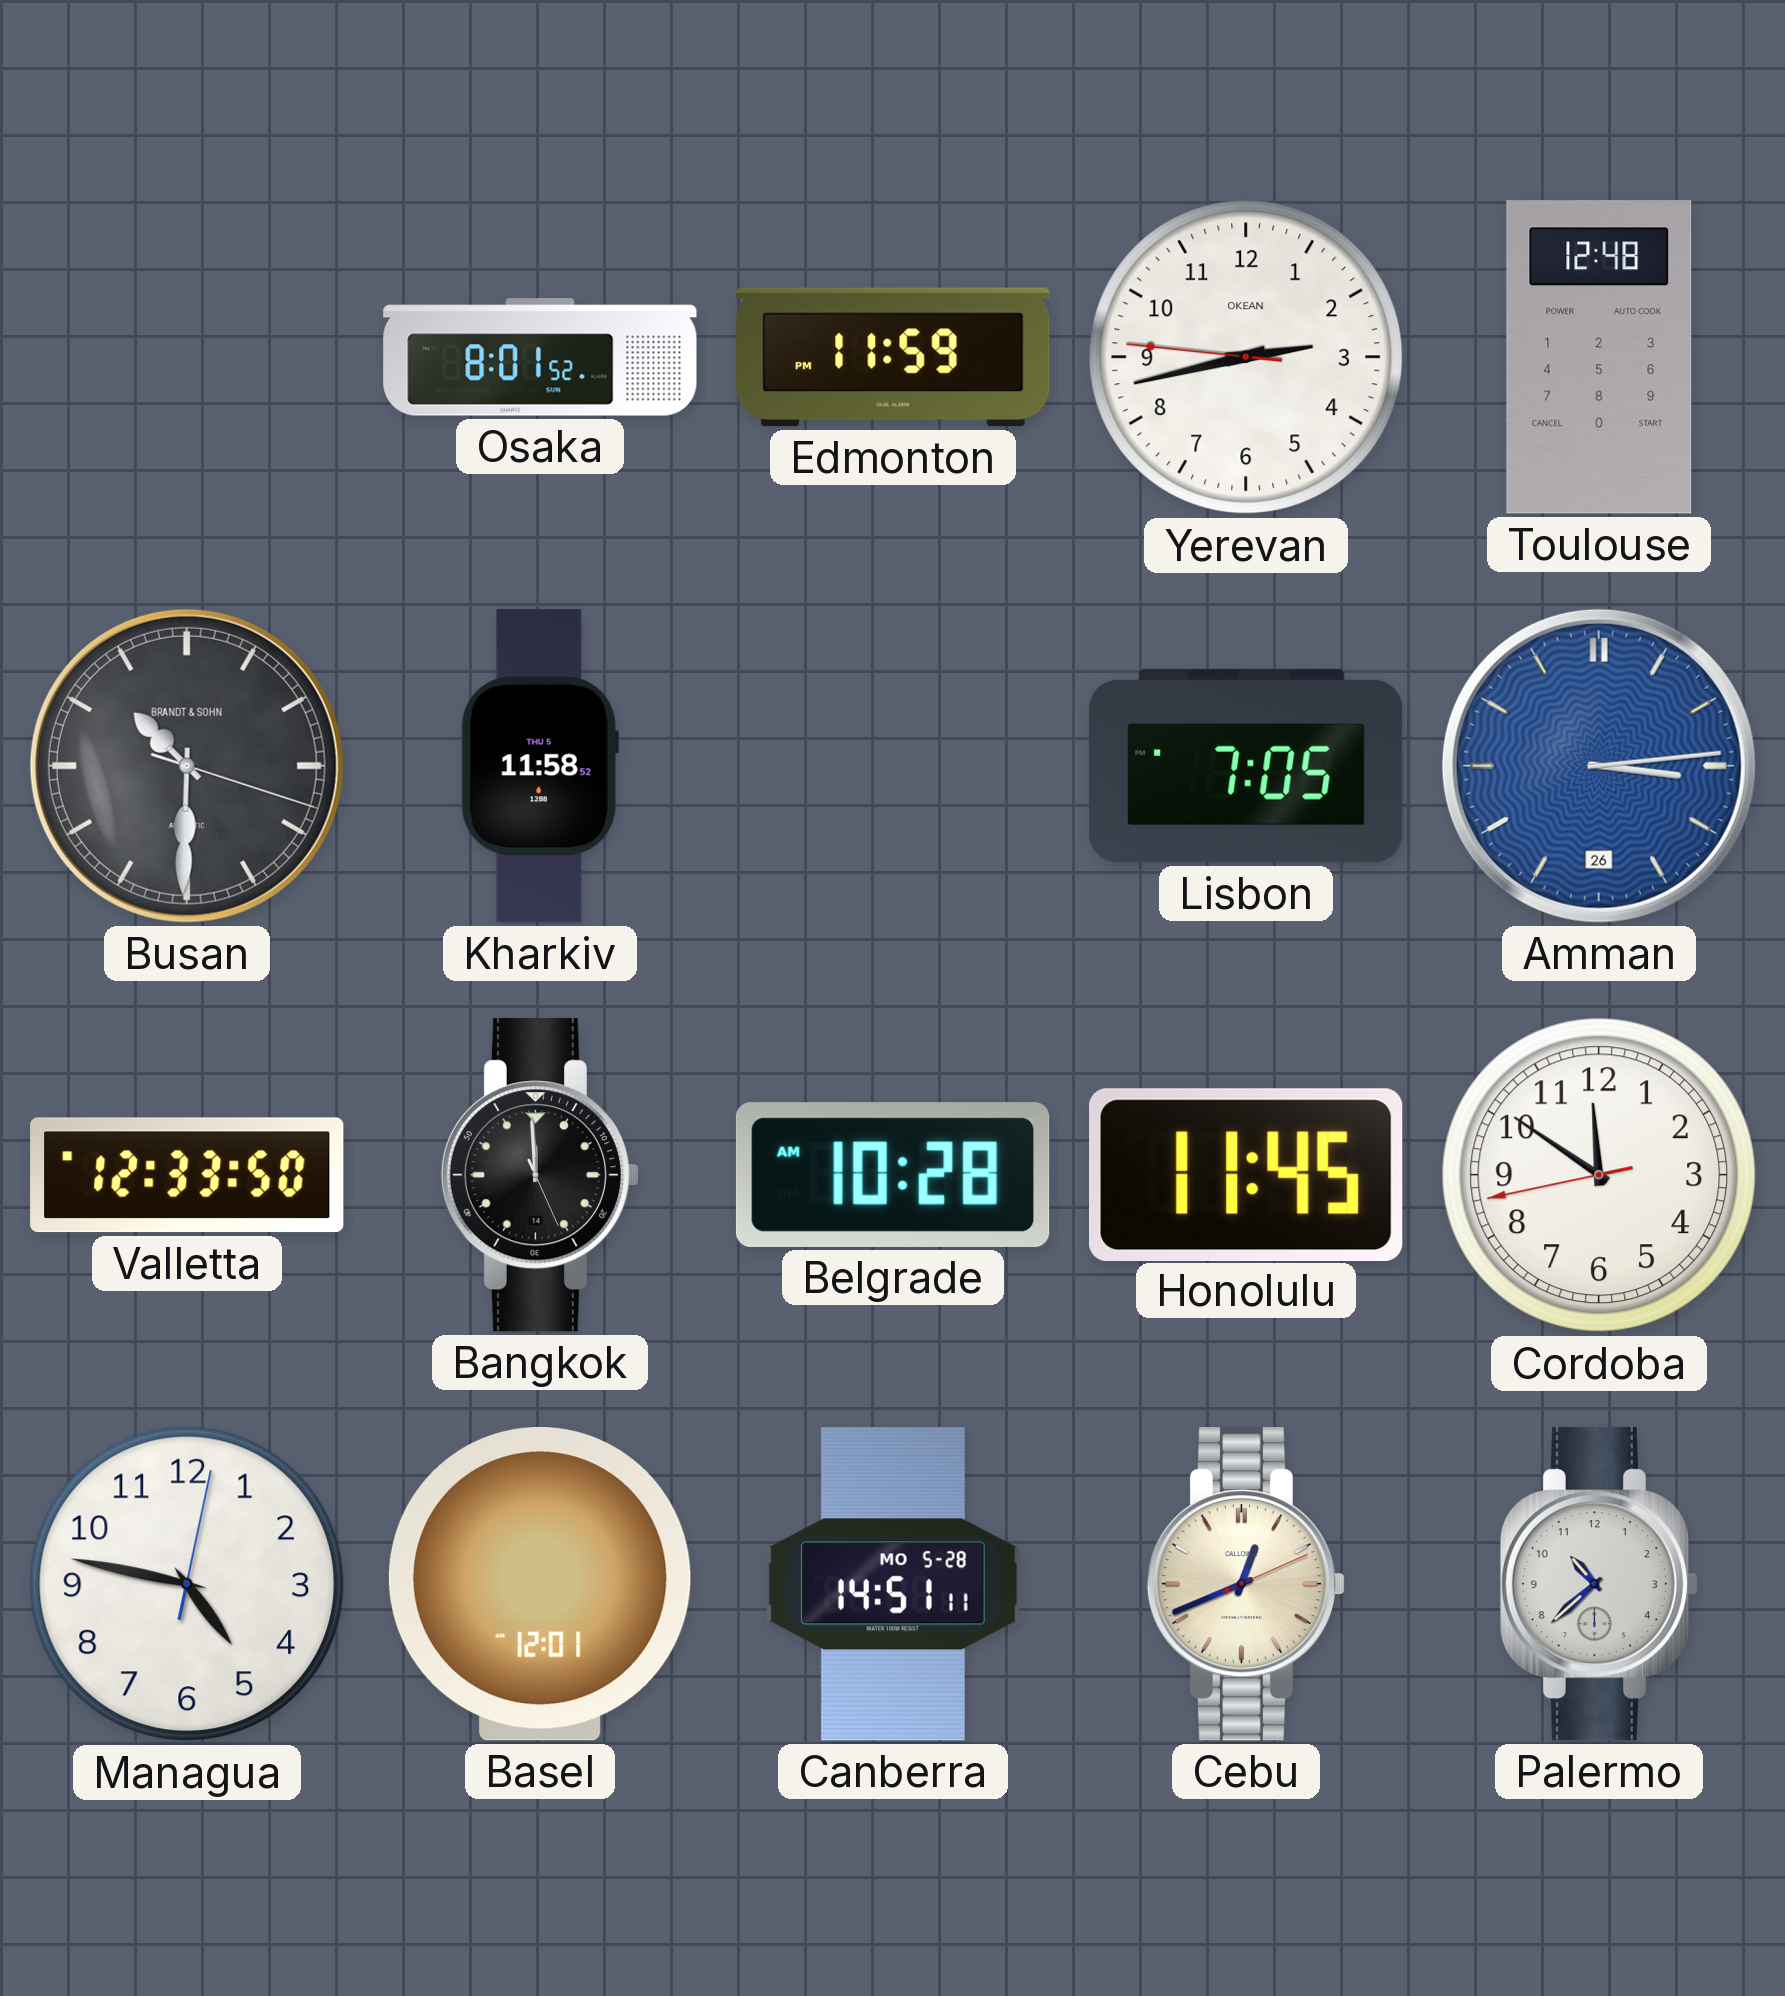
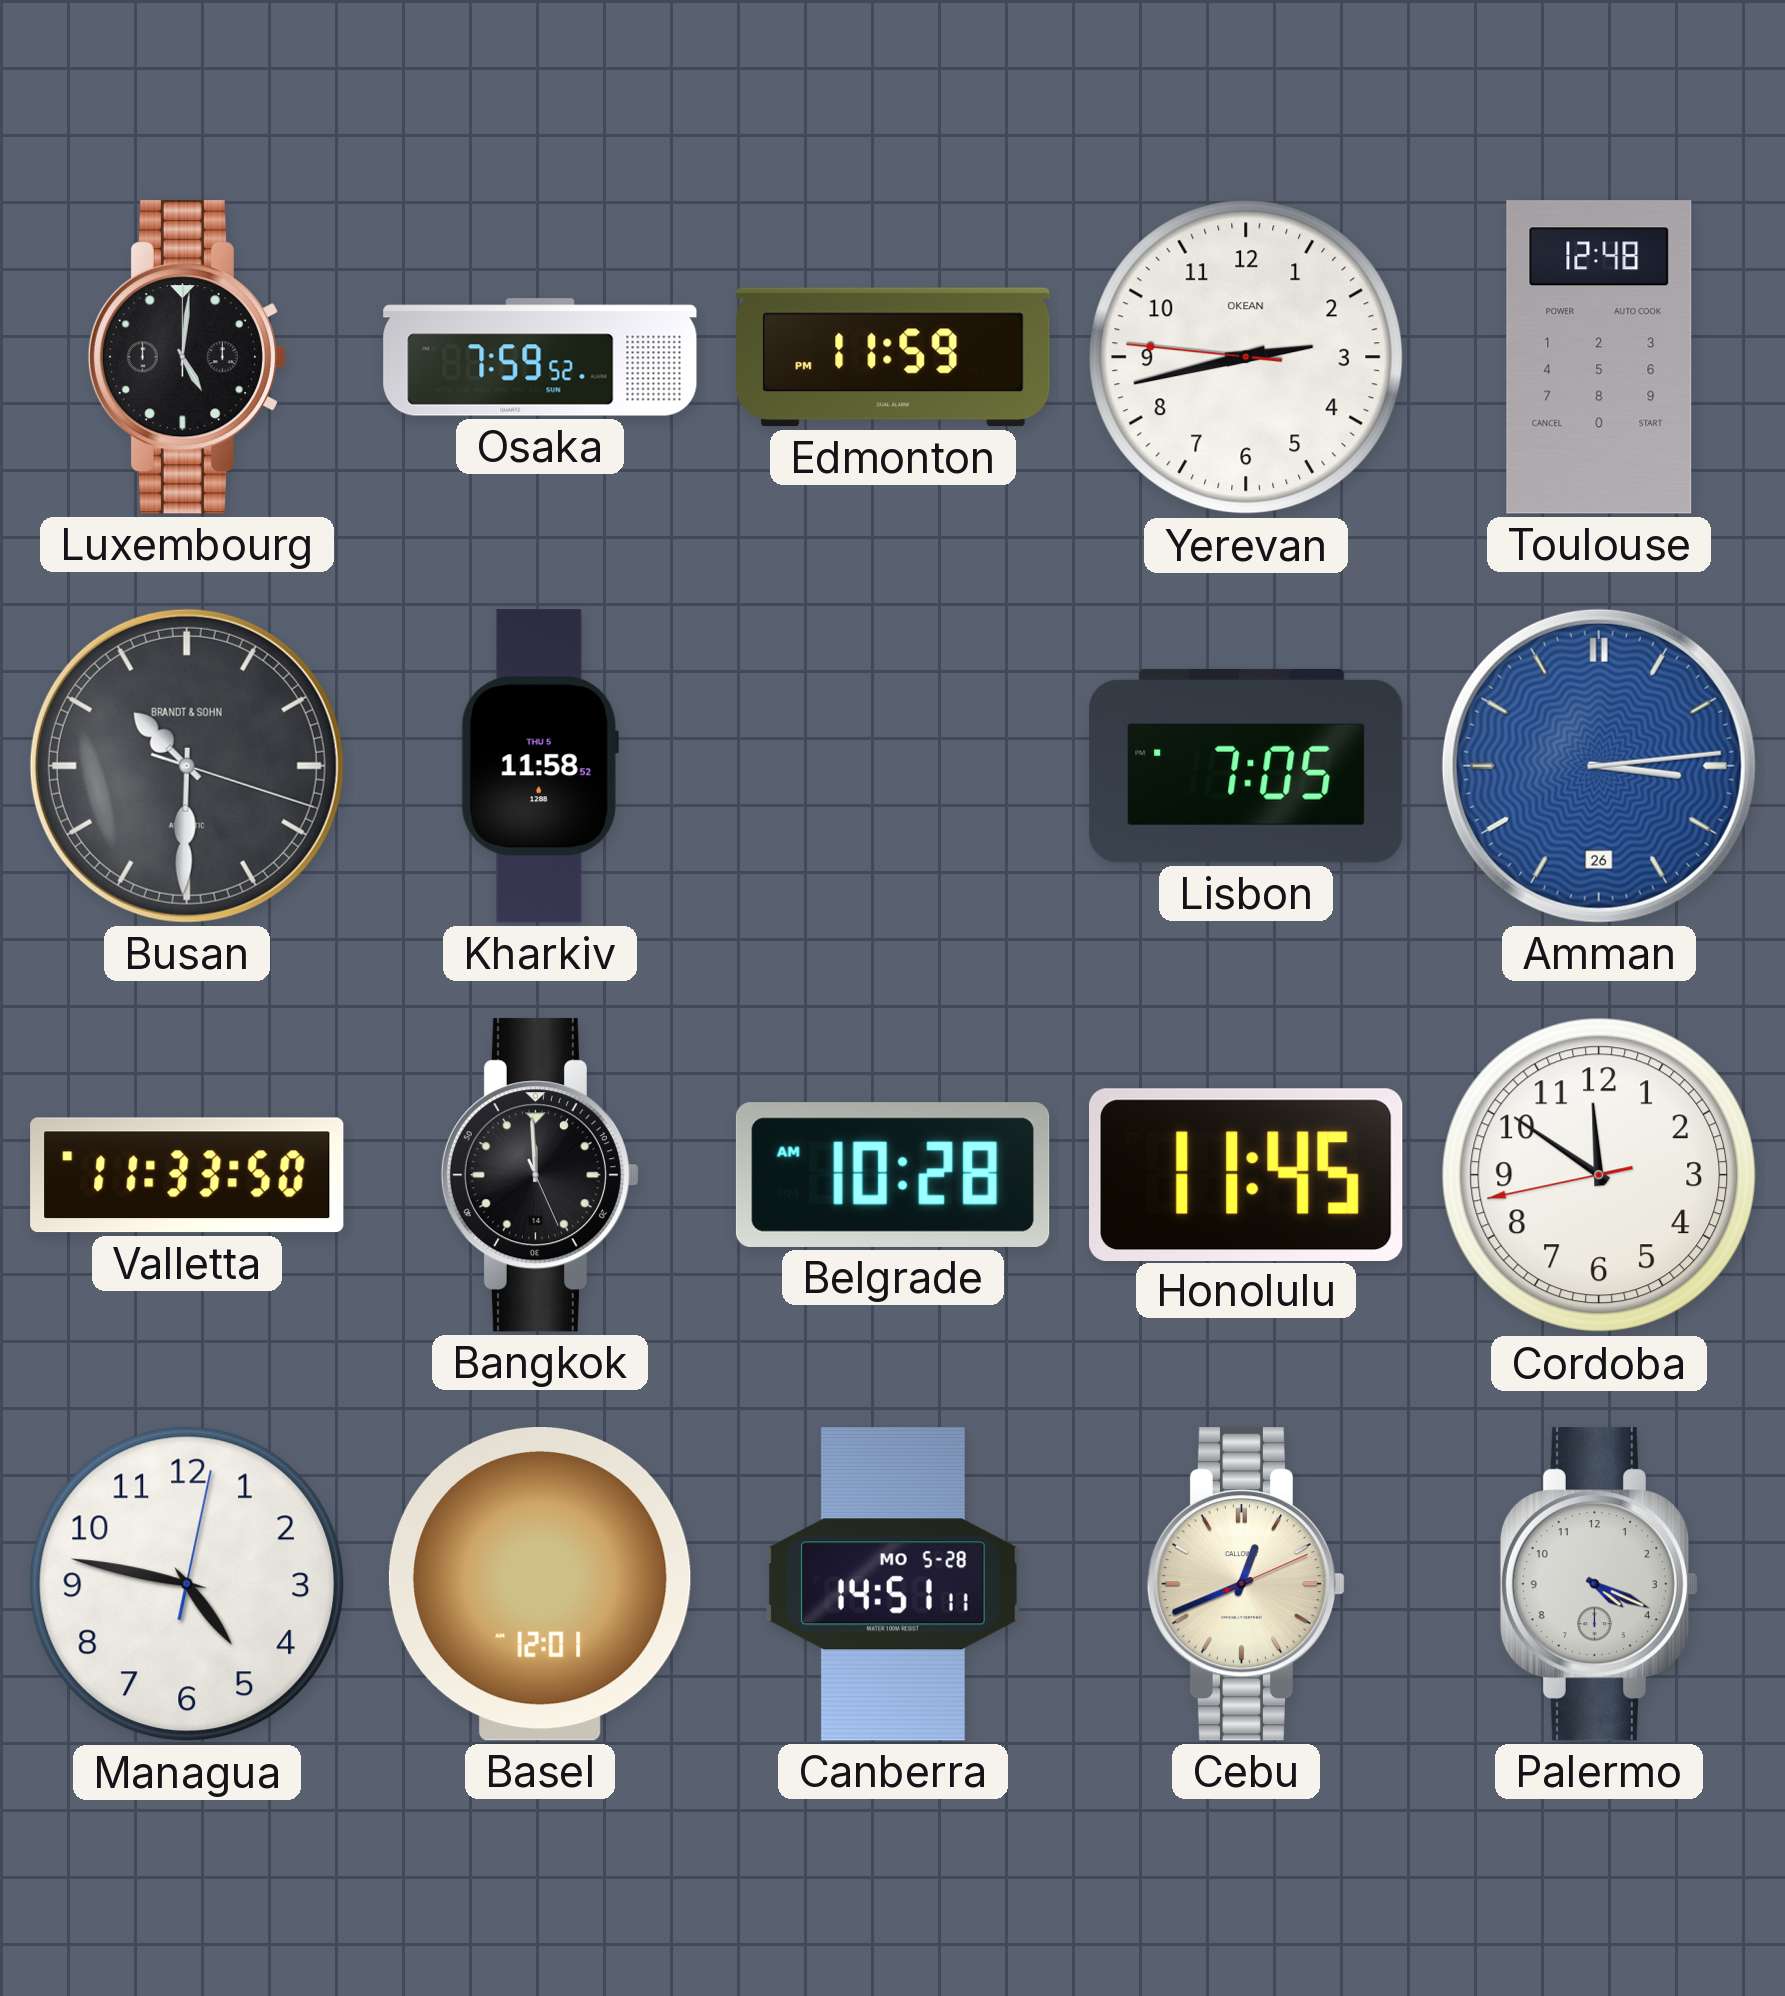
Luxembourg: none -> 5:01
Osaka: 8:01 -> 7:59
Valletta: 12:33 -> 11:33
Palermo: 10:38 -> 4:19
